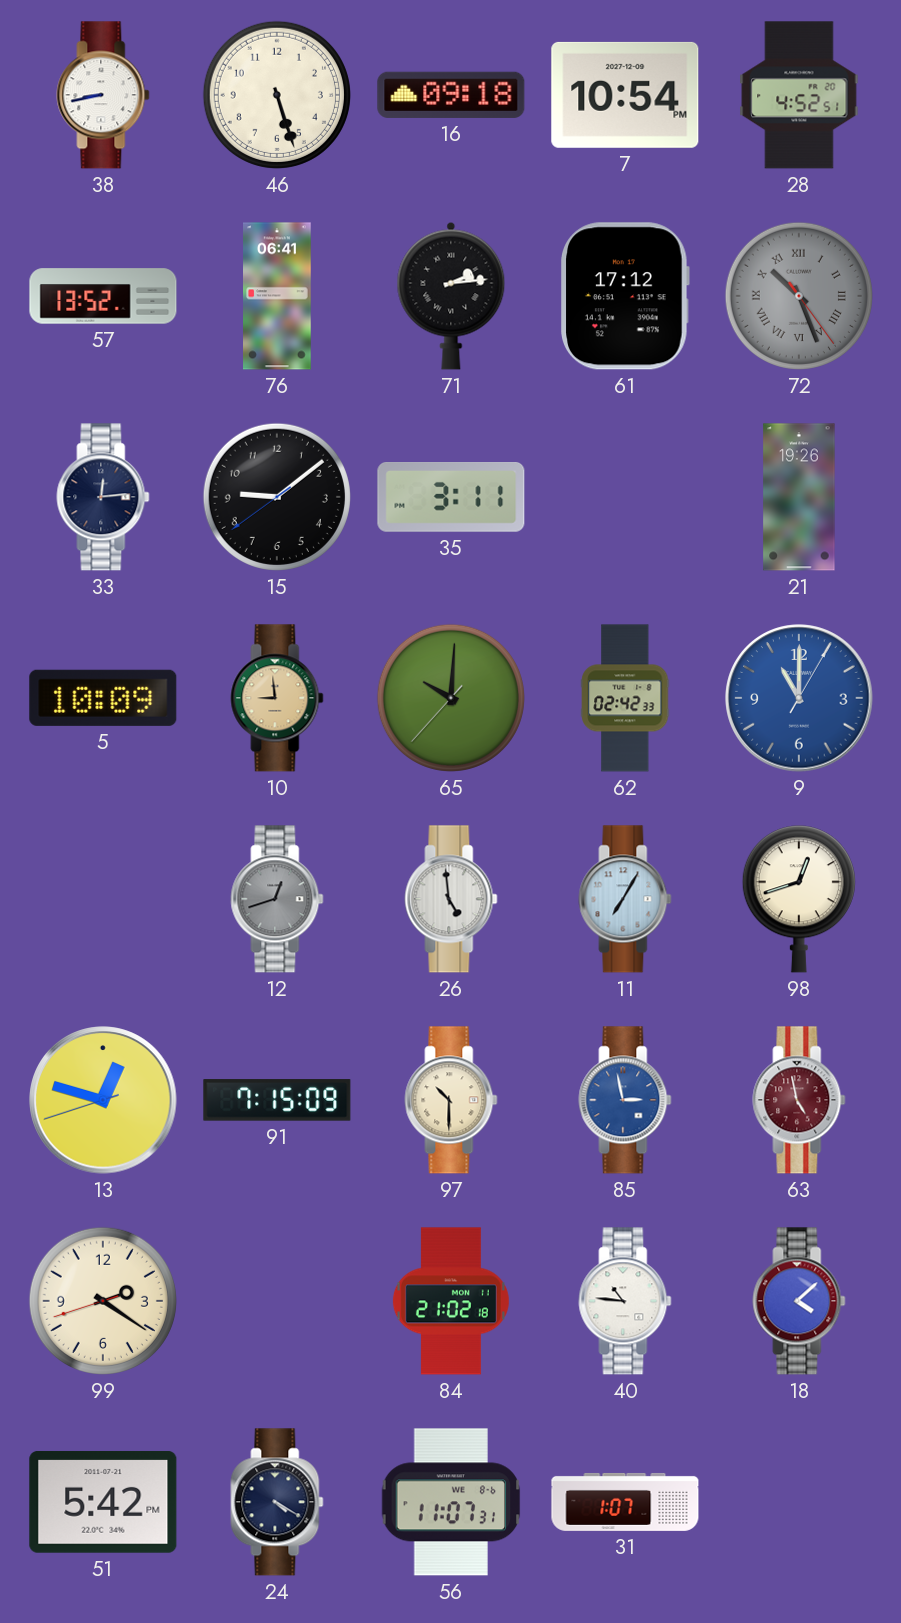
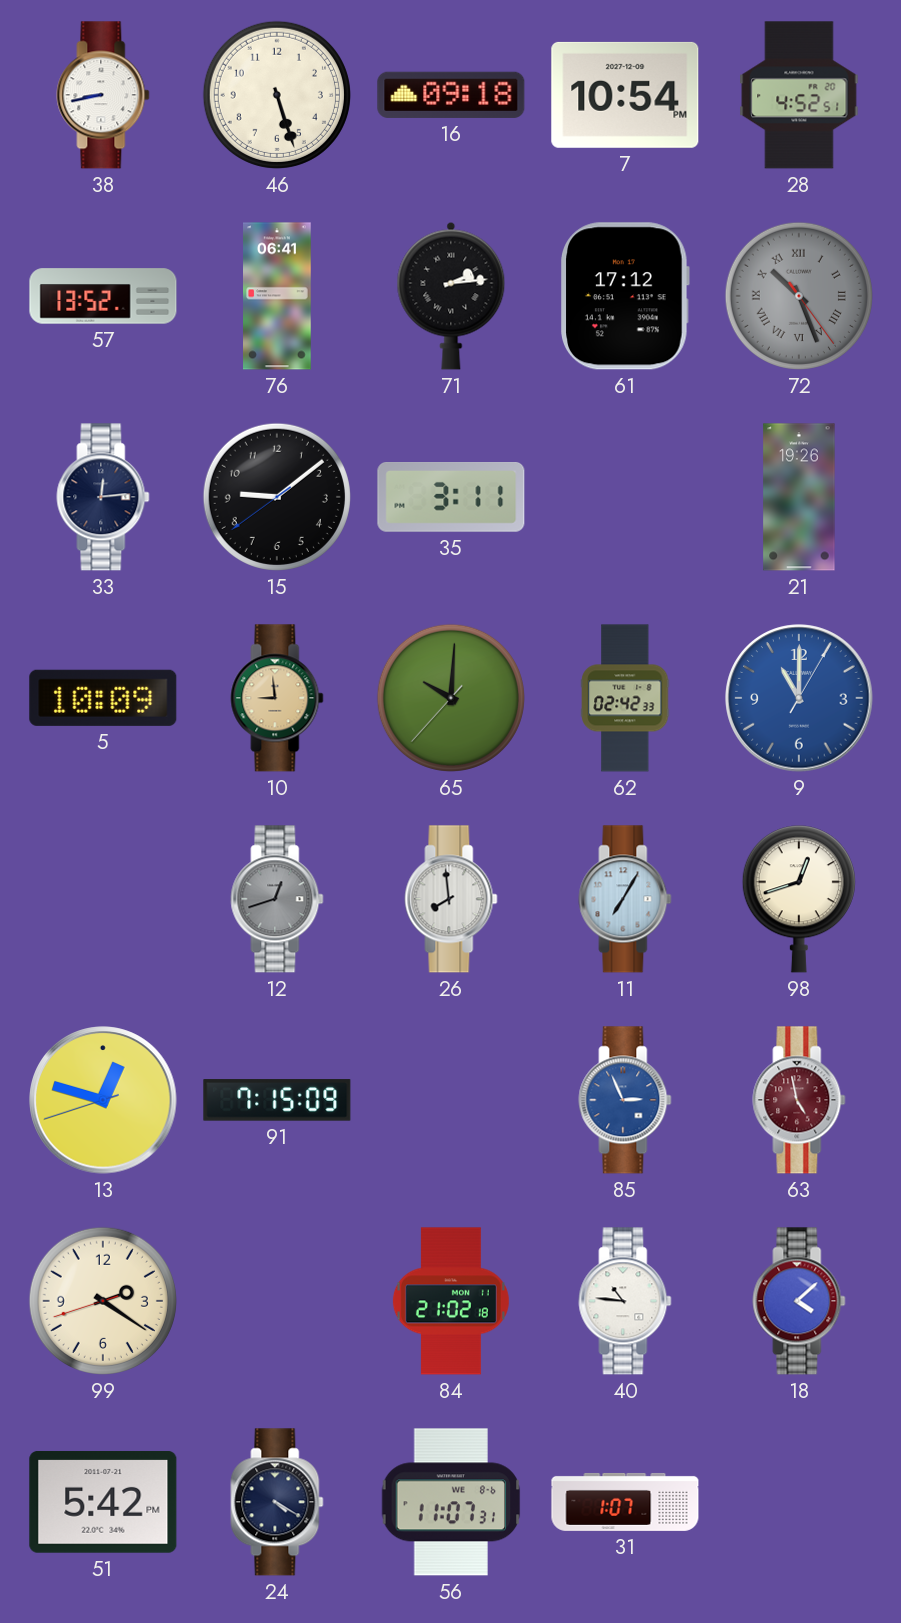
26: 4:59 -> 7:59
97: 10:30 -> none
85: 2:58 -> 2:56
